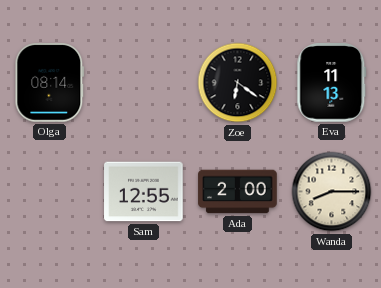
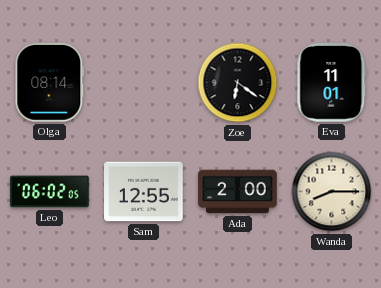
Eva: 11:13 -> 11:01
Leo: none -> 06:02
